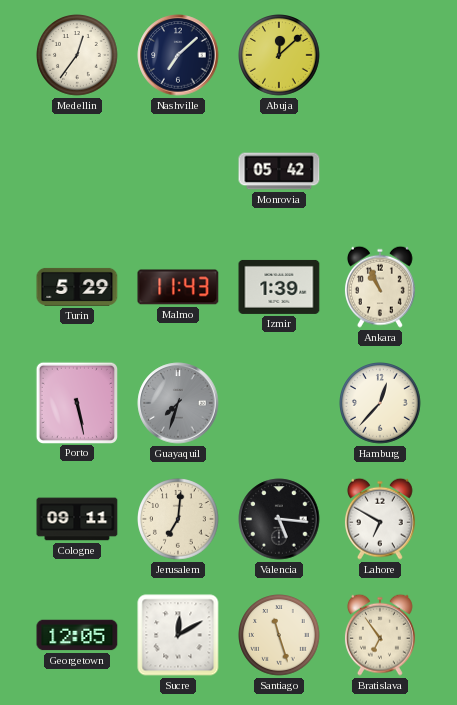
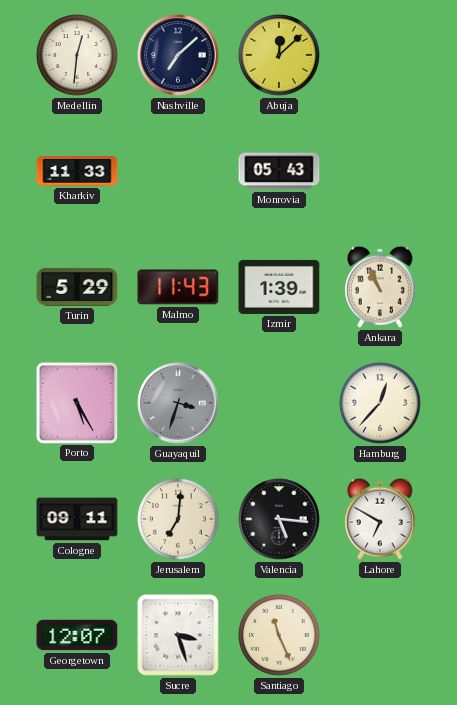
Medellin: 12:36 -> 12:31
Kharkiv: none -> 11:33
Monrovia: 05:42 -> 05:43
Porto: 5:28 -> 5:25
Guayaquil: 7:33 -> 3:33
Georgetown: 12:05 -> 12:07
Sucre: 12:10 -> 3:27
Santiago: 11:27 -> 11:26
Bratislava: 6:54 -> none
